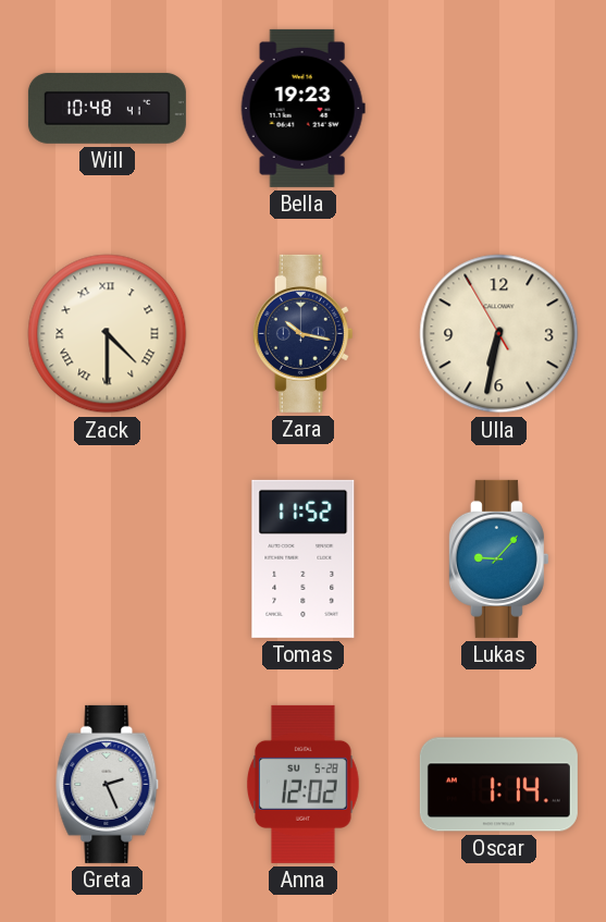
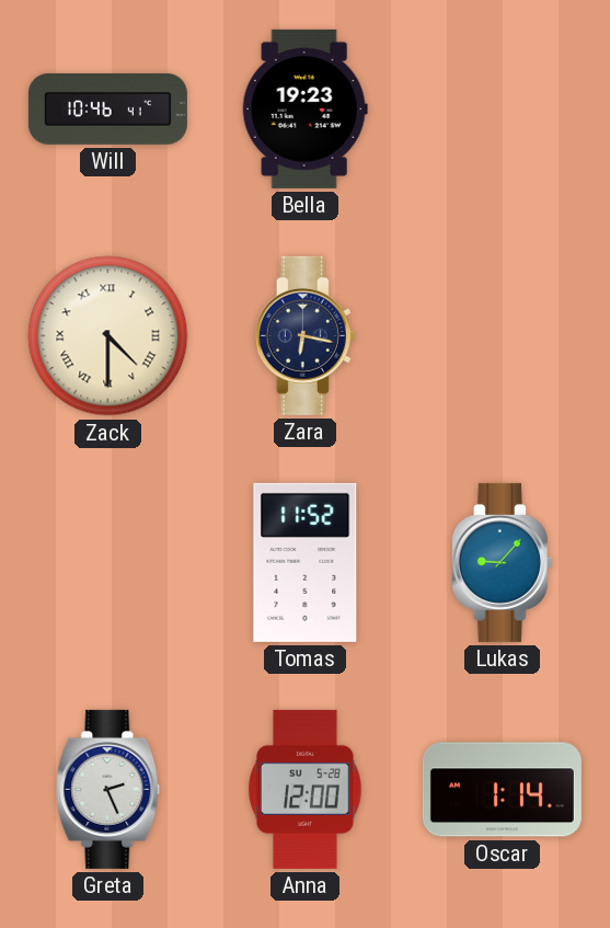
Will: 10:48 -> 10:46
Zara: 10:17 -> 6:17
Ulla: 6:31 -> none
Anna: 12:02 -> 12:00
